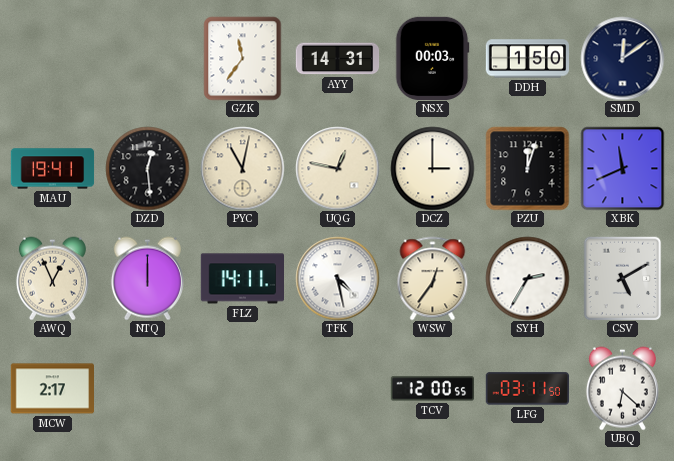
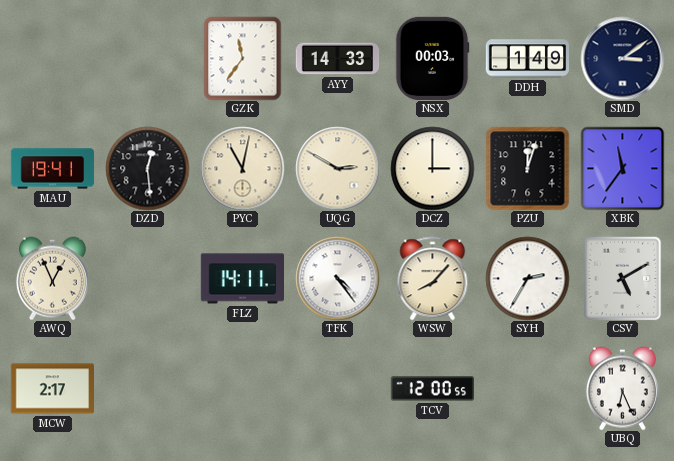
AYY: 14:31 -> 14:33
DDH: 1:50 -> 1:49
SMD: 12:09 -> 3:09
UQG: 12:47 -> 2:50
XBK: 11:41 -> 11:36
NTQ: 12:00 -> none
TFK: 4:28 -> 4:24
WSW: 12:36 -> 8:07
LFG: 03:11 -> none
UBQ: 6:22 -> 6:26
